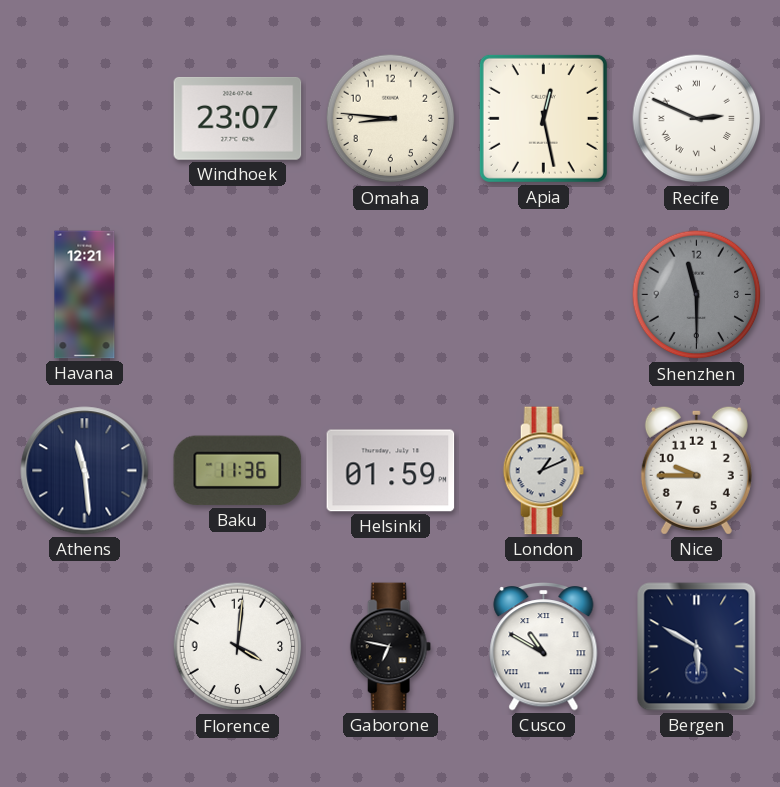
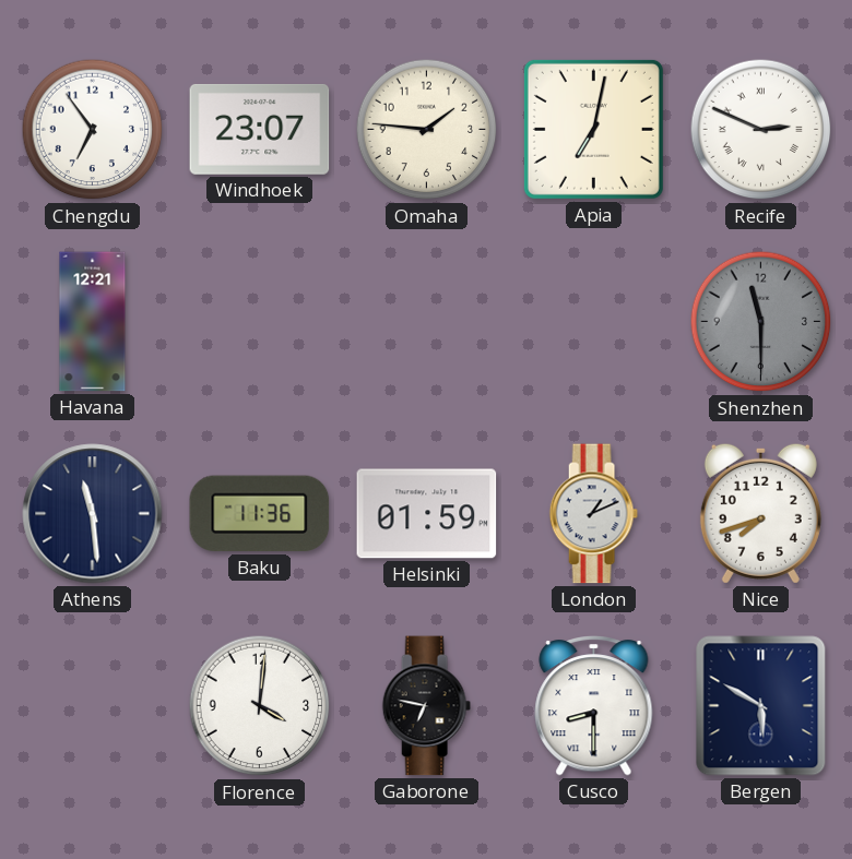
Chengdu: none -> 6:54
Omaha: 8:46 -> 1:46
Apia: 12:28 -> 7:02
Nice: 9:45 -> 7:42
Cusco: 10:50 -> 8:30
